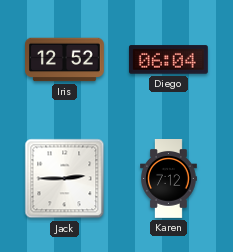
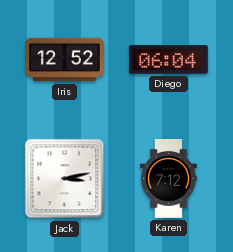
Jack: 2:45 -> 3:13
